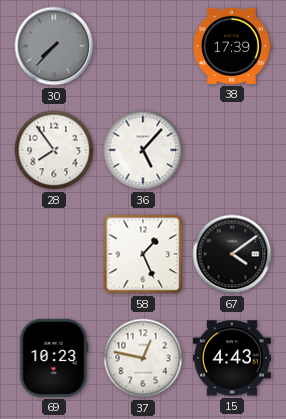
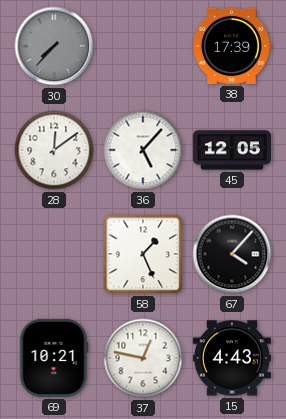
28: 7:54 -> 12:09
45: none -> 12:05
67: 4:09 -> 4:07
69: 10:23 -> 10:21
